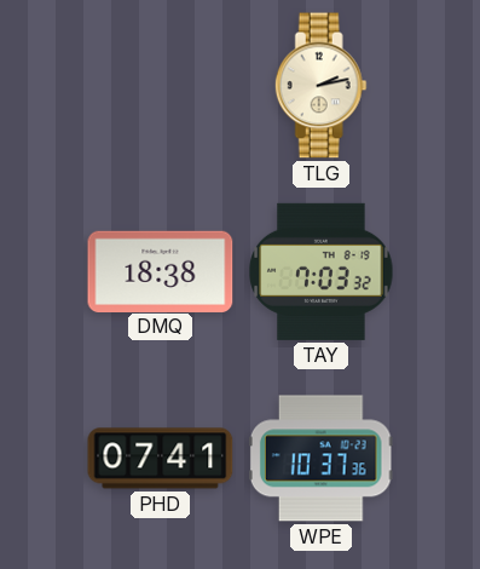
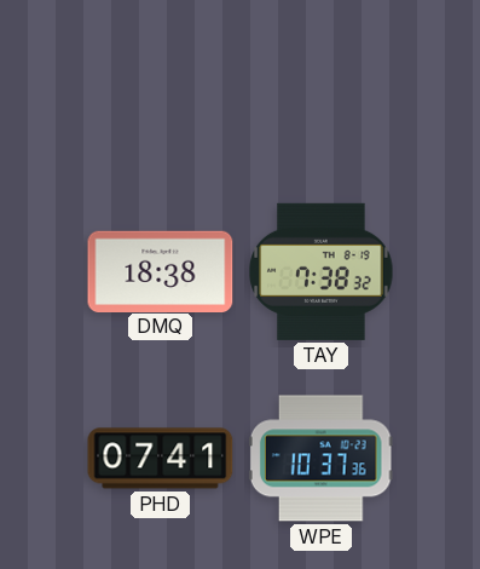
TLG: 2:13 -> none
TAY: 7:03 -> 7:38
